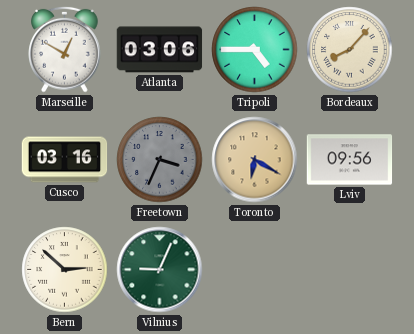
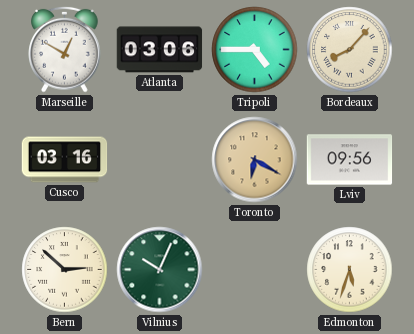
Freetown: 3:34 -> none
Vilnius: 9:04 -> 10:04
Edmonton: none -> 5:33
